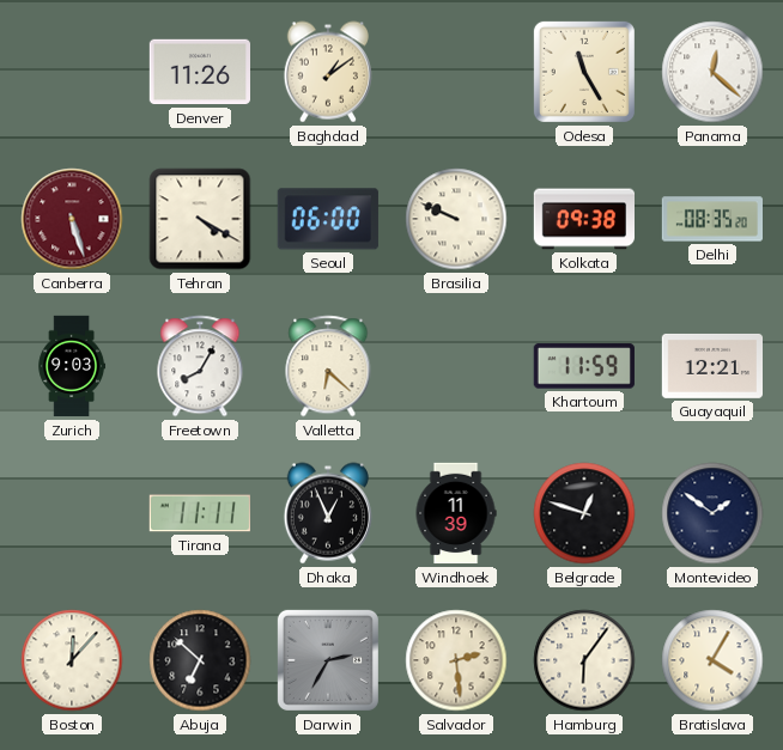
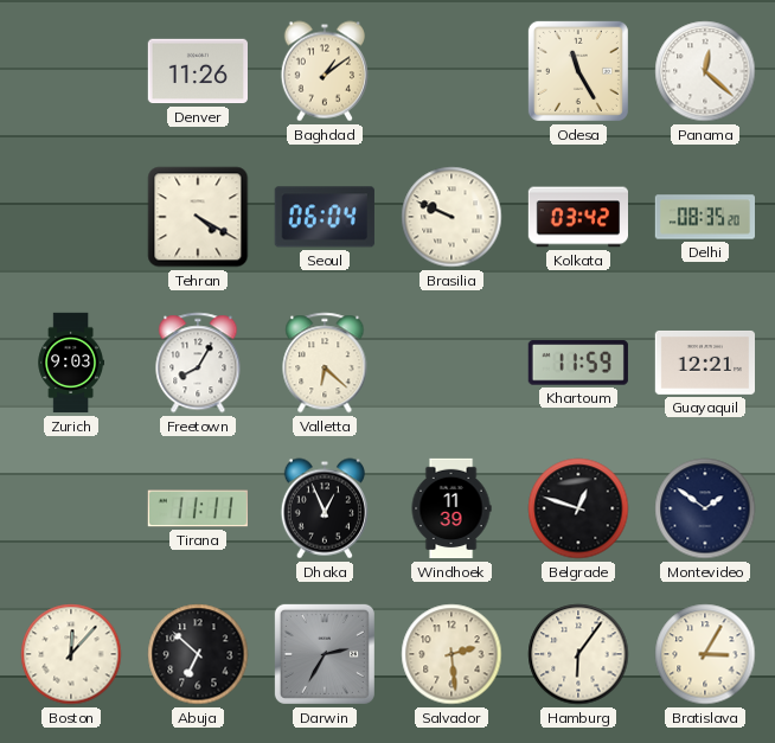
Canberra: 5:27 -> none
Seoul: 06:00 -> 06:04
Kolkata: 09:38 -> 03:42
Bratislava: 4:05 -> 3:05
